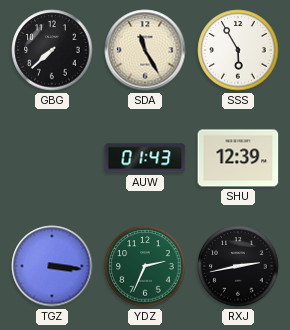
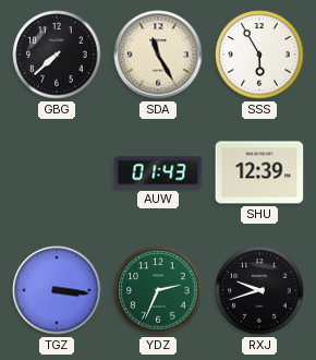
RXJ: 2:43 -> 9:42
